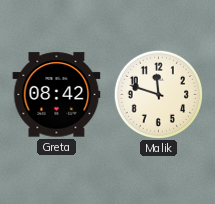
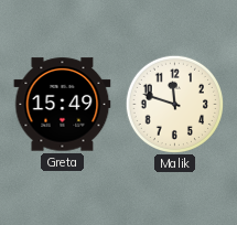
Greta: 08:42 -> 15:49
